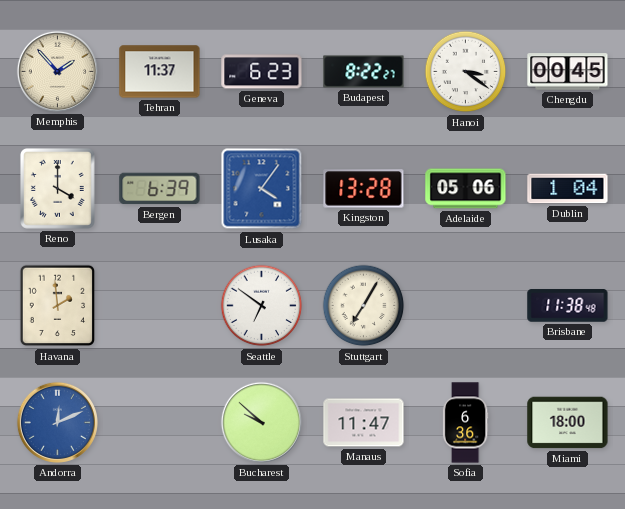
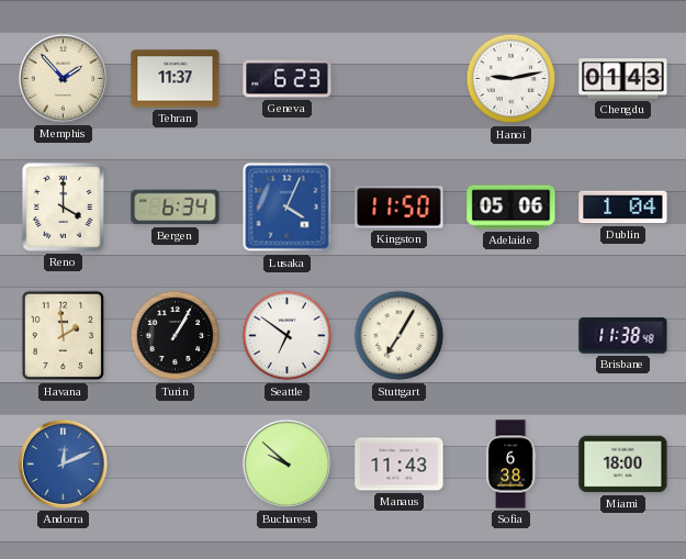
Budapest: 8:22 -> none
Hanoi: 3:21 -> 9:13
Chengdu: 00:45 -> 01:43
Bergen: 6:39 -> 6:34
Lusaka: 4:06 -> 4:04
Kingston: 13:28 -> 11:50
Turin: none -> 1:05
Manaus: 11:47 -> 11:43
Sofia: 6:36 -> 6:38
